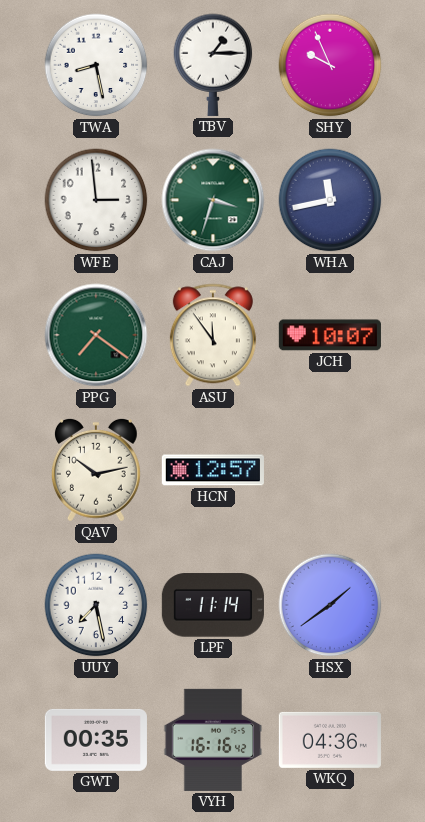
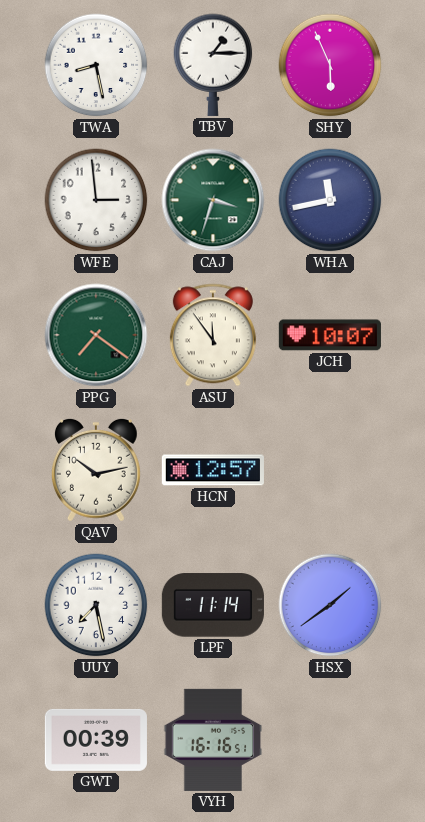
SHY: 9:56 -> 5:56
GWT: 00:35 -> 00:39
VYH: 16:16:42 -> 16:16:51
WKQ: 04:36 -> none
